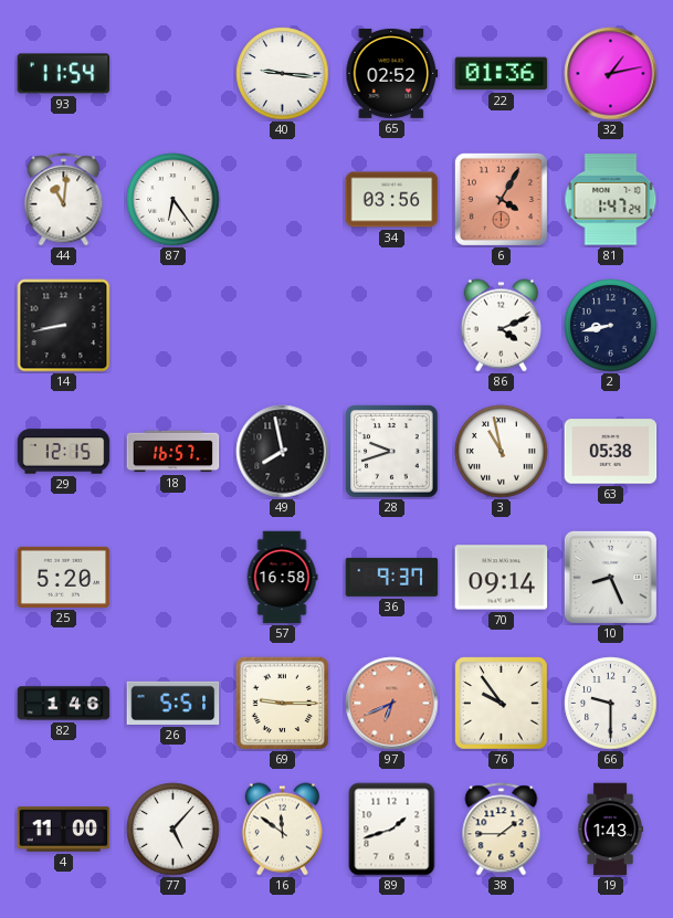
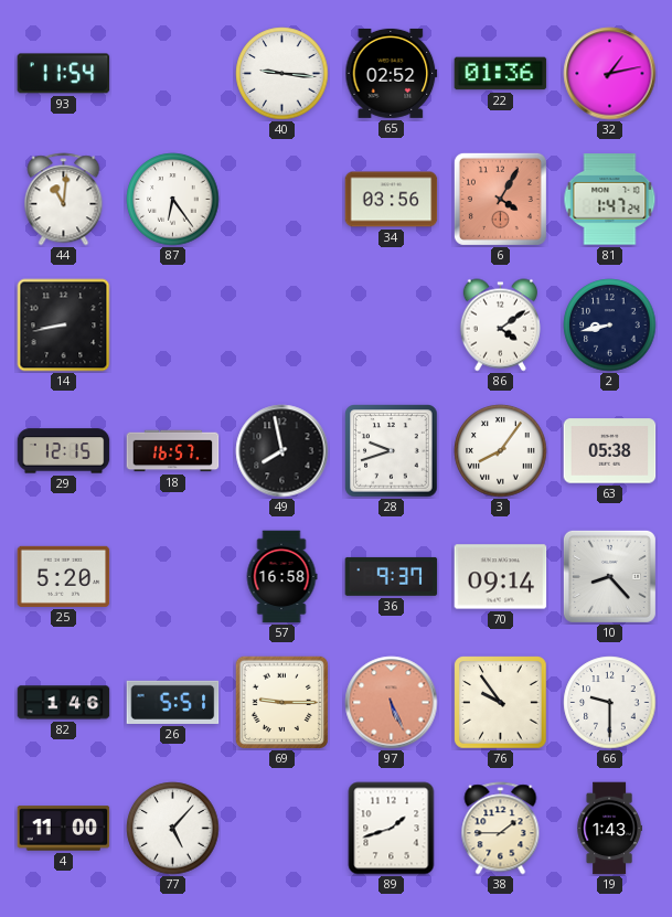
86: 4:11 -> 4:09
3: 10:58 -> 8:06
10: 8:26 -> 8:23
97: 6:41 -> 5:26
16: 11:51 -> none
